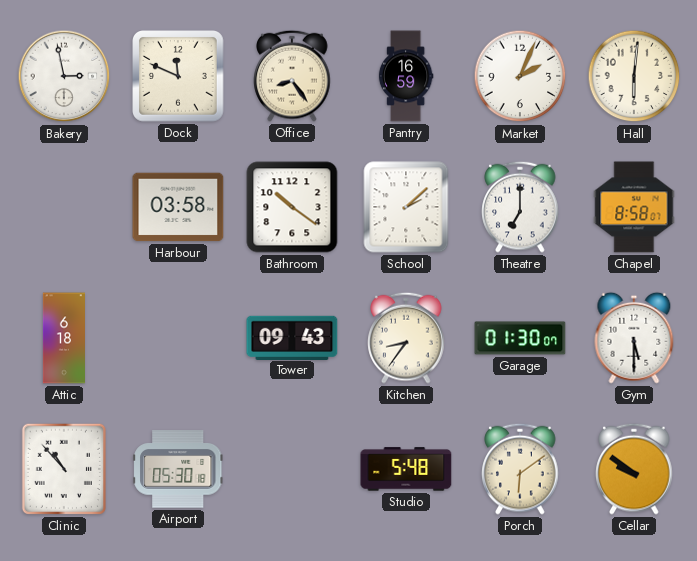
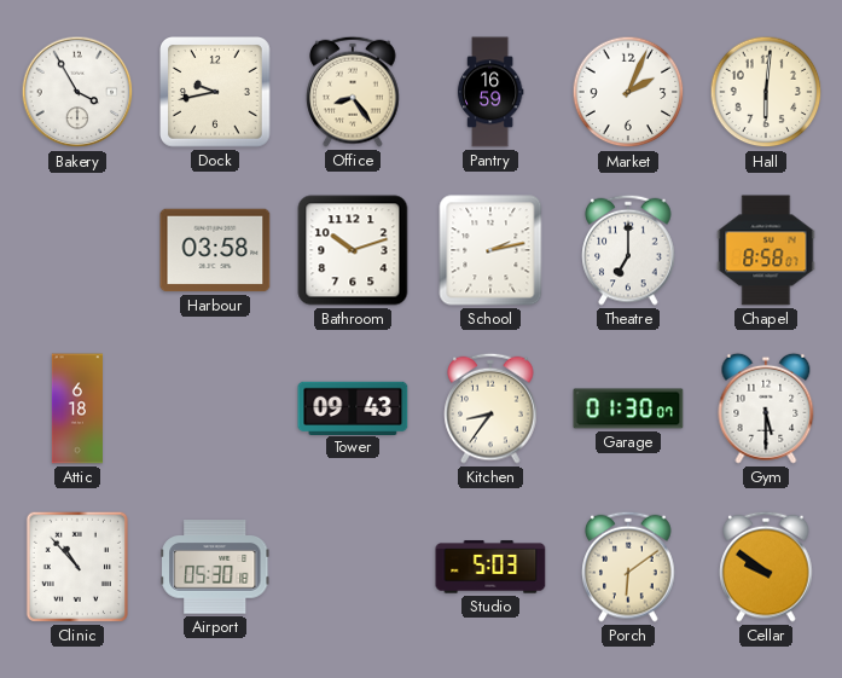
Bakery: 2:58 -> 3:55
Dock: 11:49 -> 9:43
Bathroom: 10:21 -> 10:12
School: 2:08 -> 2:13
Studio: 5:48 -> 5:03
